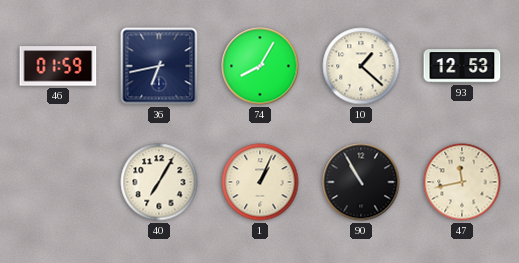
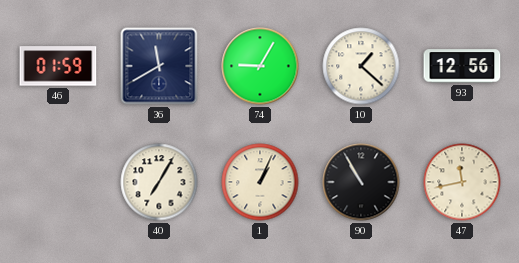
36: 6:43 -> 11:40
74: 8:05 -> 9:05
93: 12:53 -> 12:56
